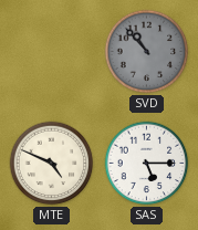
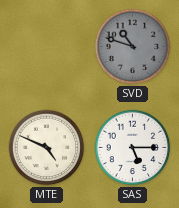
SVD: 10:53 -> 10:48
